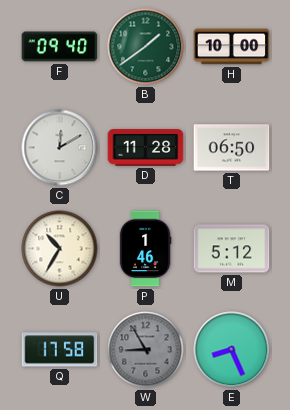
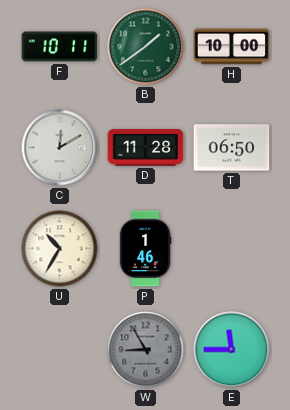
F: 09:40 -> 10:11
M: 5:12 -> none
Q: 17:58 -> none
E: 8:26 -> 11:45
